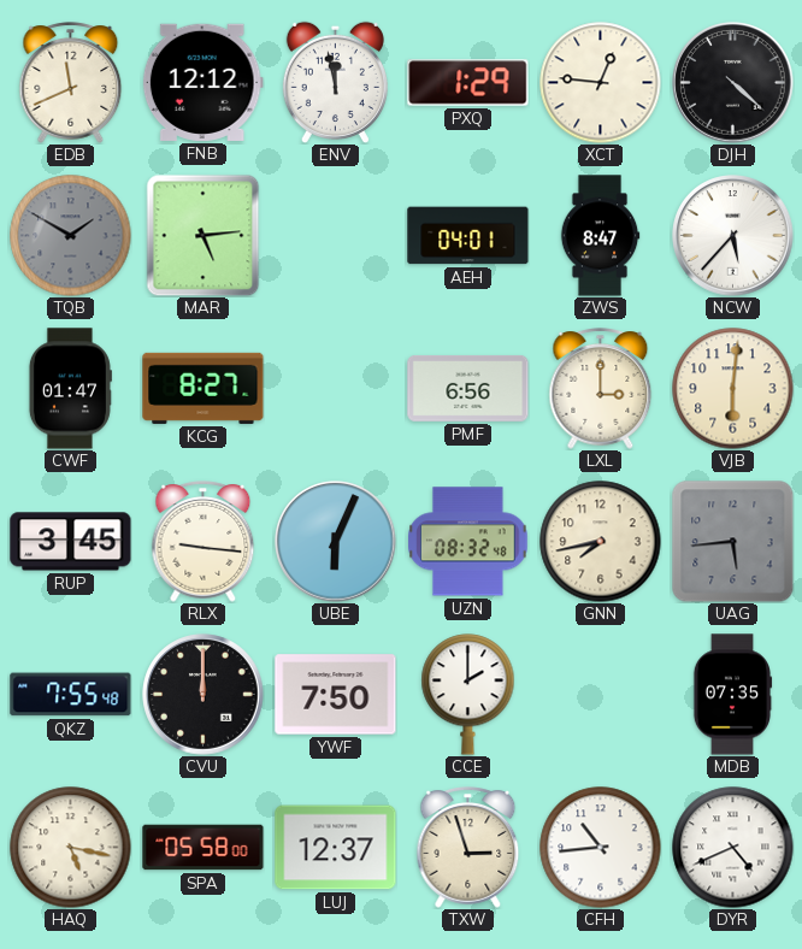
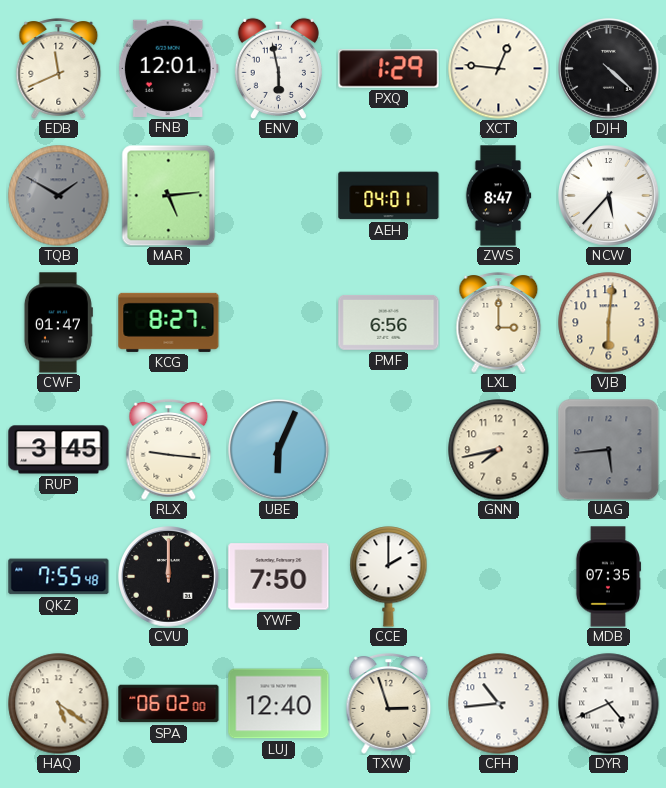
FNB: 12:12 -> 12:01
ENV: 11:58 -> 5:58
UZN: 08:32 -> none
HAQ: 5:17 -> 5:21
SPA: 05:58 -> 06:02
LUJ: 12:37 -> 12:40
